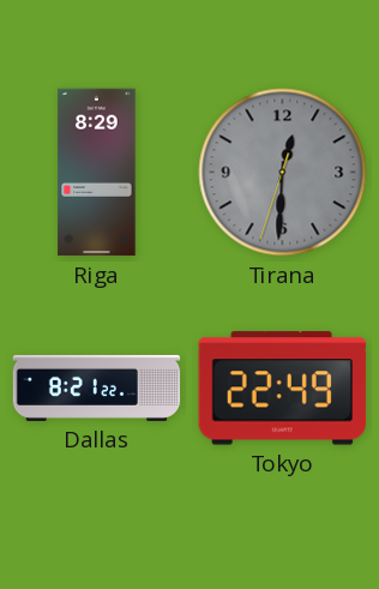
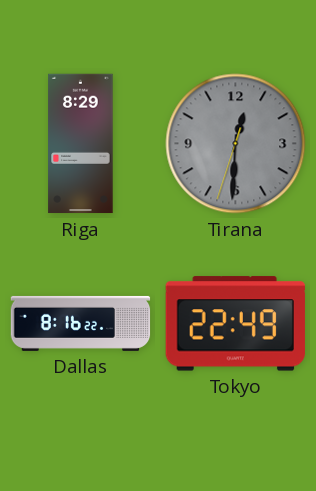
Dallas: 8:21 -> 8:16
